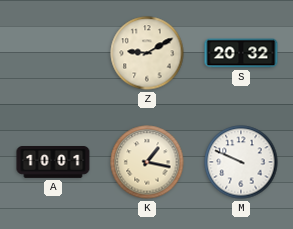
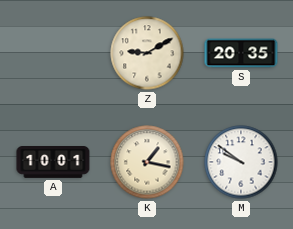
S: 20:32 -> 20:35
M: 9:49 -> 9:51
